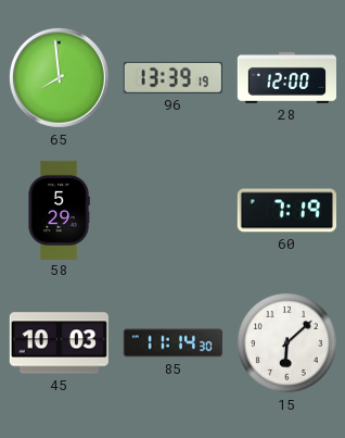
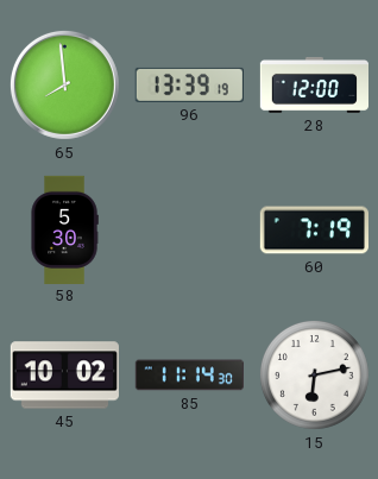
58: 5:29 -> 5:30
45: 10:03 -> 10:02
15: 6:08 -> 6:13
